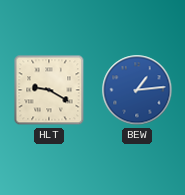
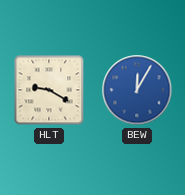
BEW: 1:14 -> 12:05
